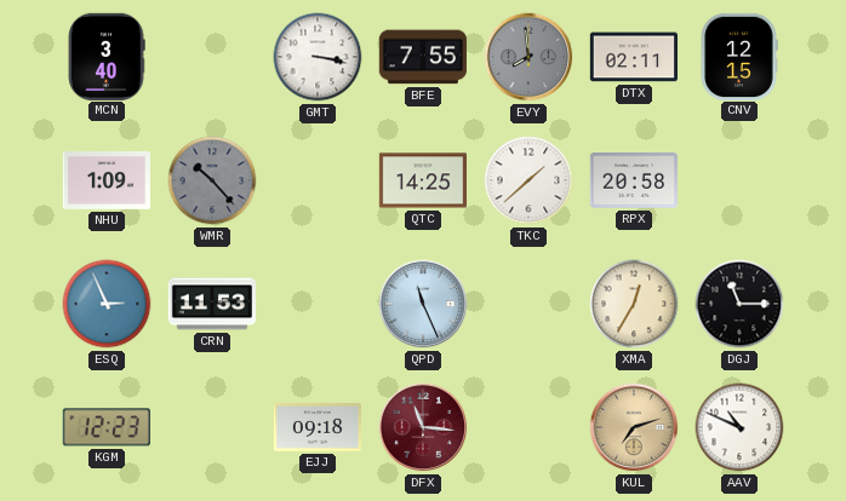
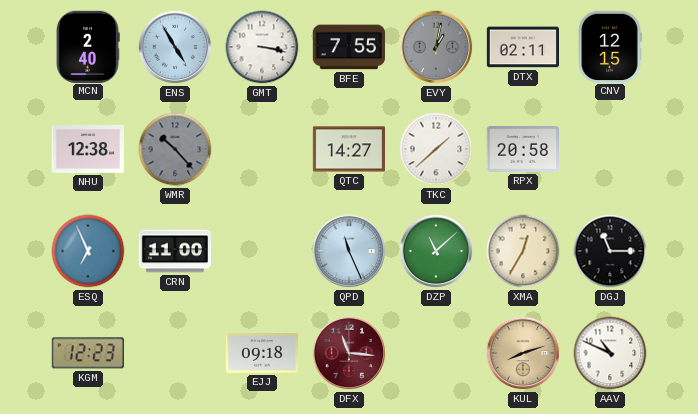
MCN: 3:40 -> 2:40
ENS: none -> 4:55
EVY: 7:59 -> 1:02
NHU: 1:09 -> 12:38
QTC: 14:25 -> 14:27
ESQ: 2:56 -> 6:56
CRN: 11:53 -> 11:00
DZP: none -> 11:08
KUL: 7:12 -> 8:12
